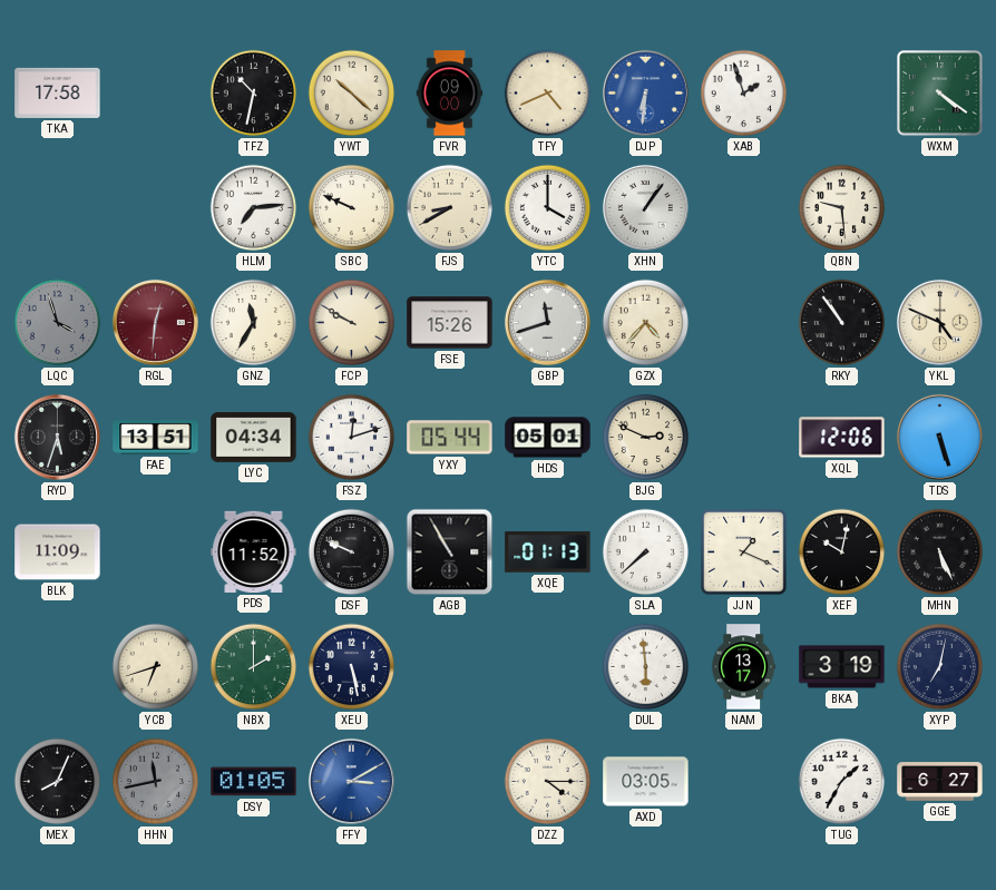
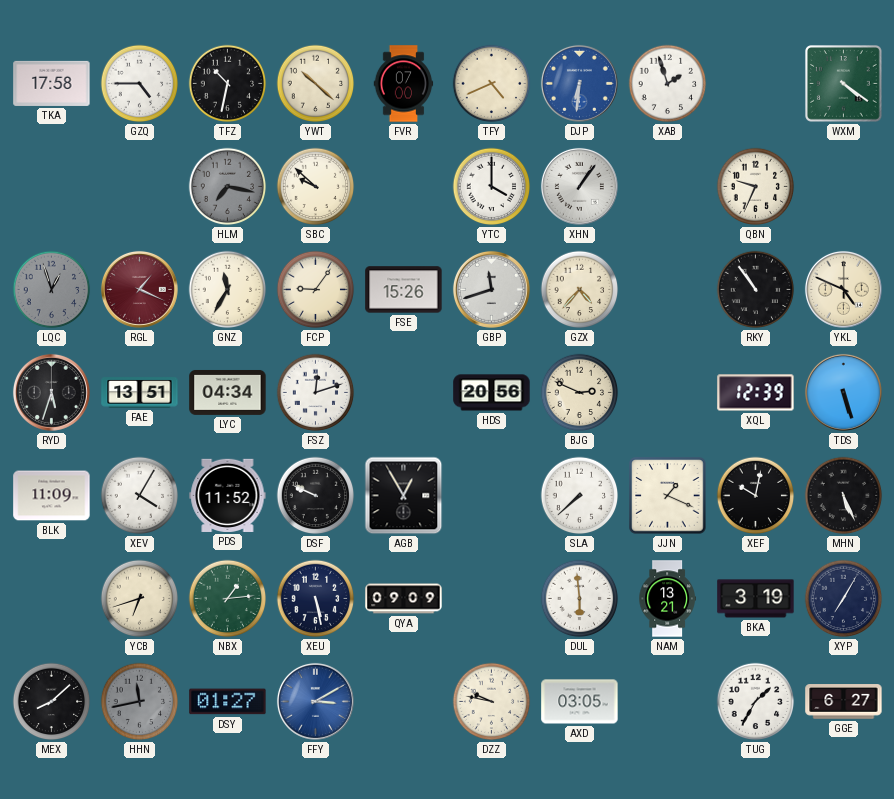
GZQ: none -> 4:45
FVR: 09:00 -> 07:00
HLM: 7:14 -> 7:17
HLM dial: white -> grey
SBC: 9:49 -> 9:52
FJS: 8:40 -> none
QBN: 9:29 -> 9:34
LQC: 3:57 -> 12:57
RGL: 12:31 -> 1:19
FCP: 9:50 -> 9:06
YXY: 05:44 -> none
HDS: 05:01 -> 20:56
XQL: 12:06 -> 12:39
XEV: none -> 4:05
AGB: 10:55 -> 12:55
XQE: 01:13 -> none
NBX: 2:00 -> 1:14
QYA: none -> 09:09
NAM: 13:17 -> 13:21
XYP: 7:02 -> 7:05
MEX: 8:04 -> 8:08
DSY: 01:05 -> 01:27
DZZ: 4:15 -> 9:47
